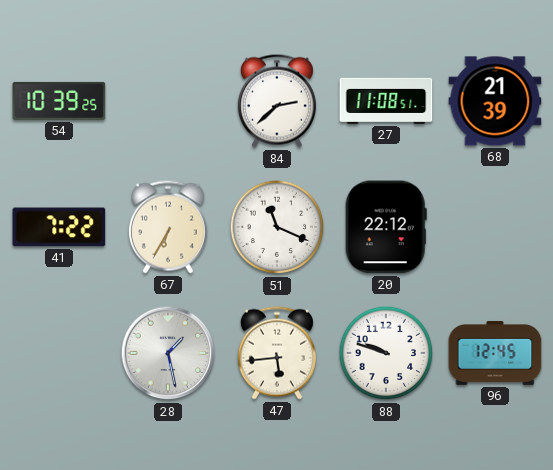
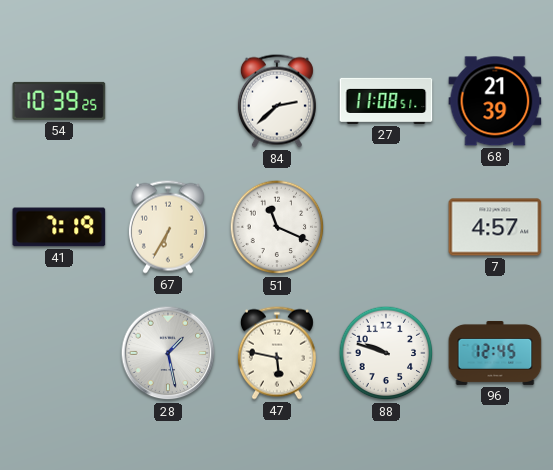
41: 7:22 -> 7:19
20: 22:12 -> none
7: none -> 4:57
47: 5:44 -> 5:47
